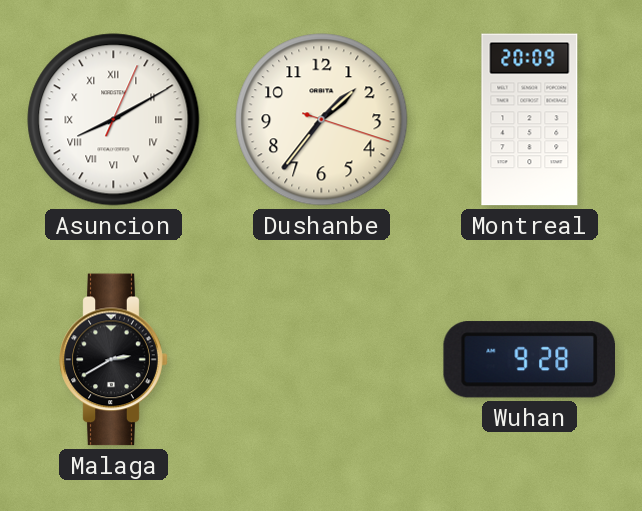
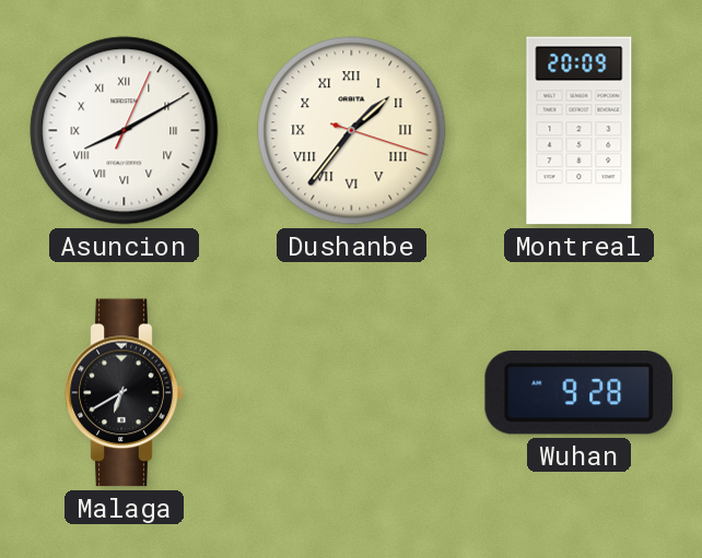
Dushanbe numerals: Arabic -> Roman
Malaga: 2:40 -> 6:40
